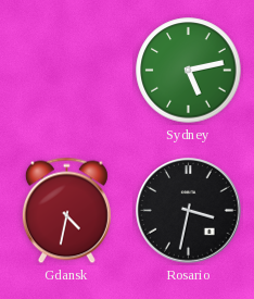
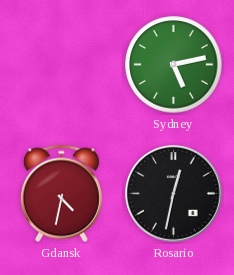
Rosario: 3:32 -> 12:32
